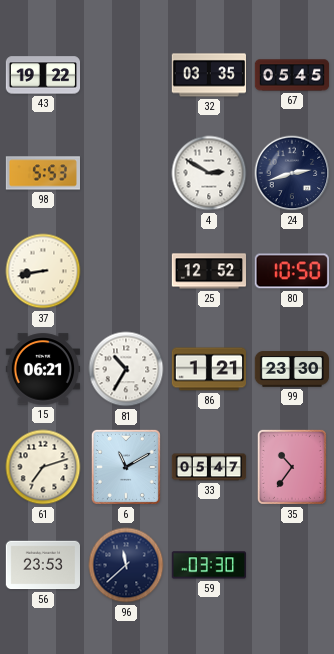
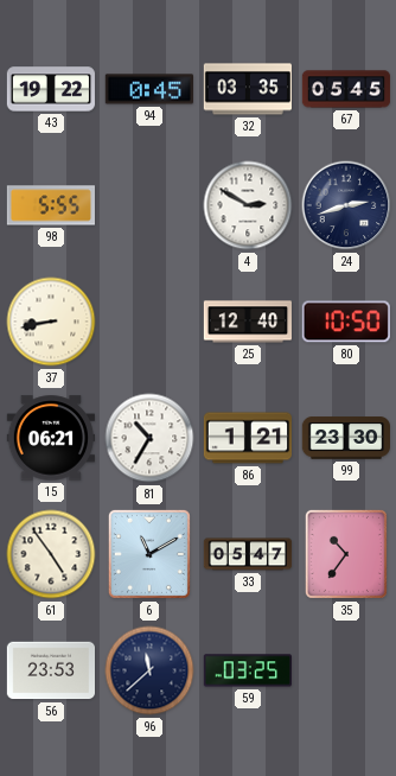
94: none -> 0:45
98: 5:53 -> 5:55
25: 12:52 -> 12:40
61: 7:12 -> 4:54
59: 03:30 -> 03:25
